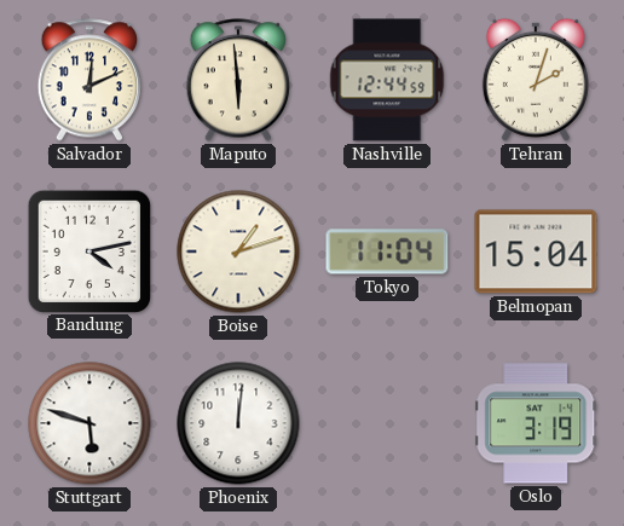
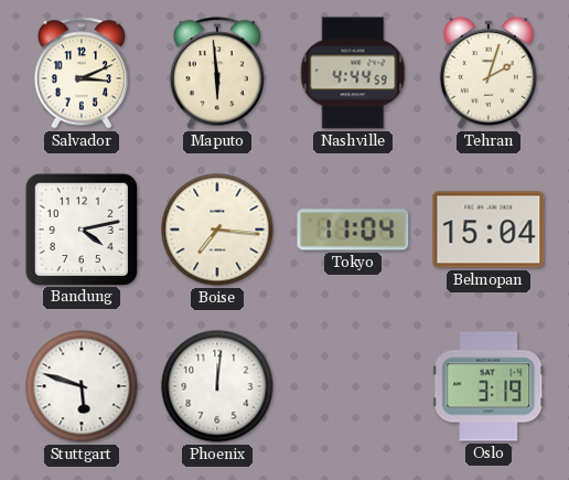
Salvador: 12:11 -> 3:11
Nashville: 12:44 -> 4:44
Boise: 1:12 -> 7:16
